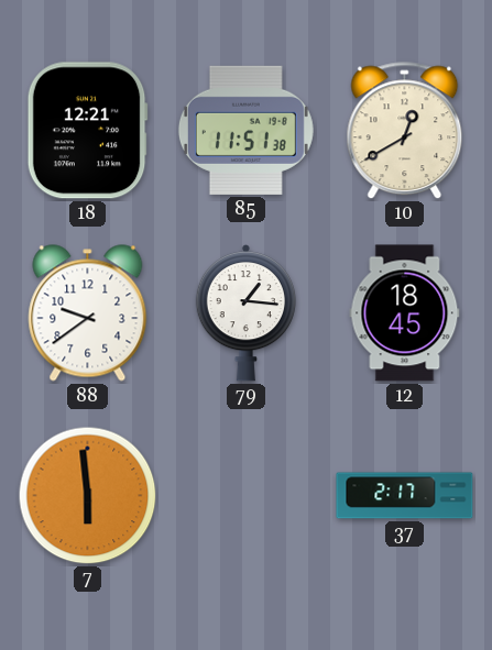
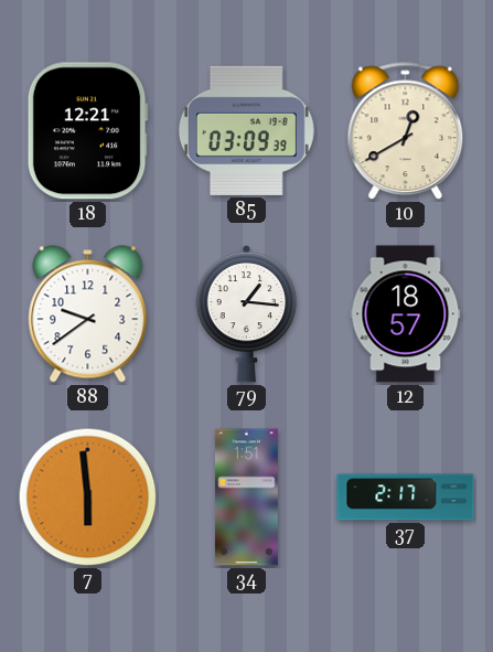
85: 11:51 -> 03:09
12: 18:45 -> 18:57
34: none -> 1:51
